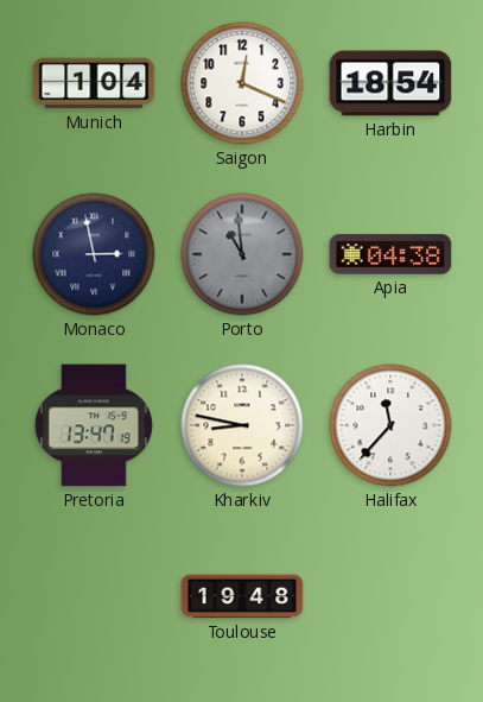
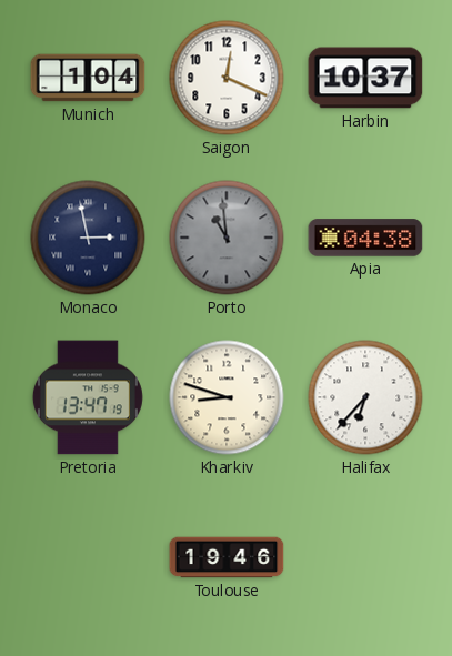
Harbin: 18:54 -> 10:37
Kharkiv: 8:47 -> 8:48
Halifax: 11:37 -> 6:37
Toulouse: 19:48 -> 19:46
